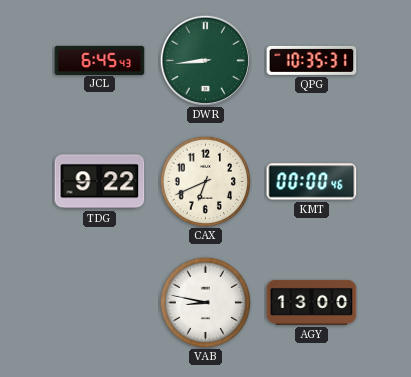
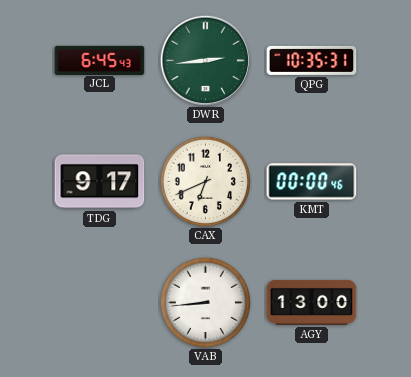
DWR: 8:44 -> 2:44
TDG: 9:22 -> 9:17
VAB: 8:47 -> 8:44
